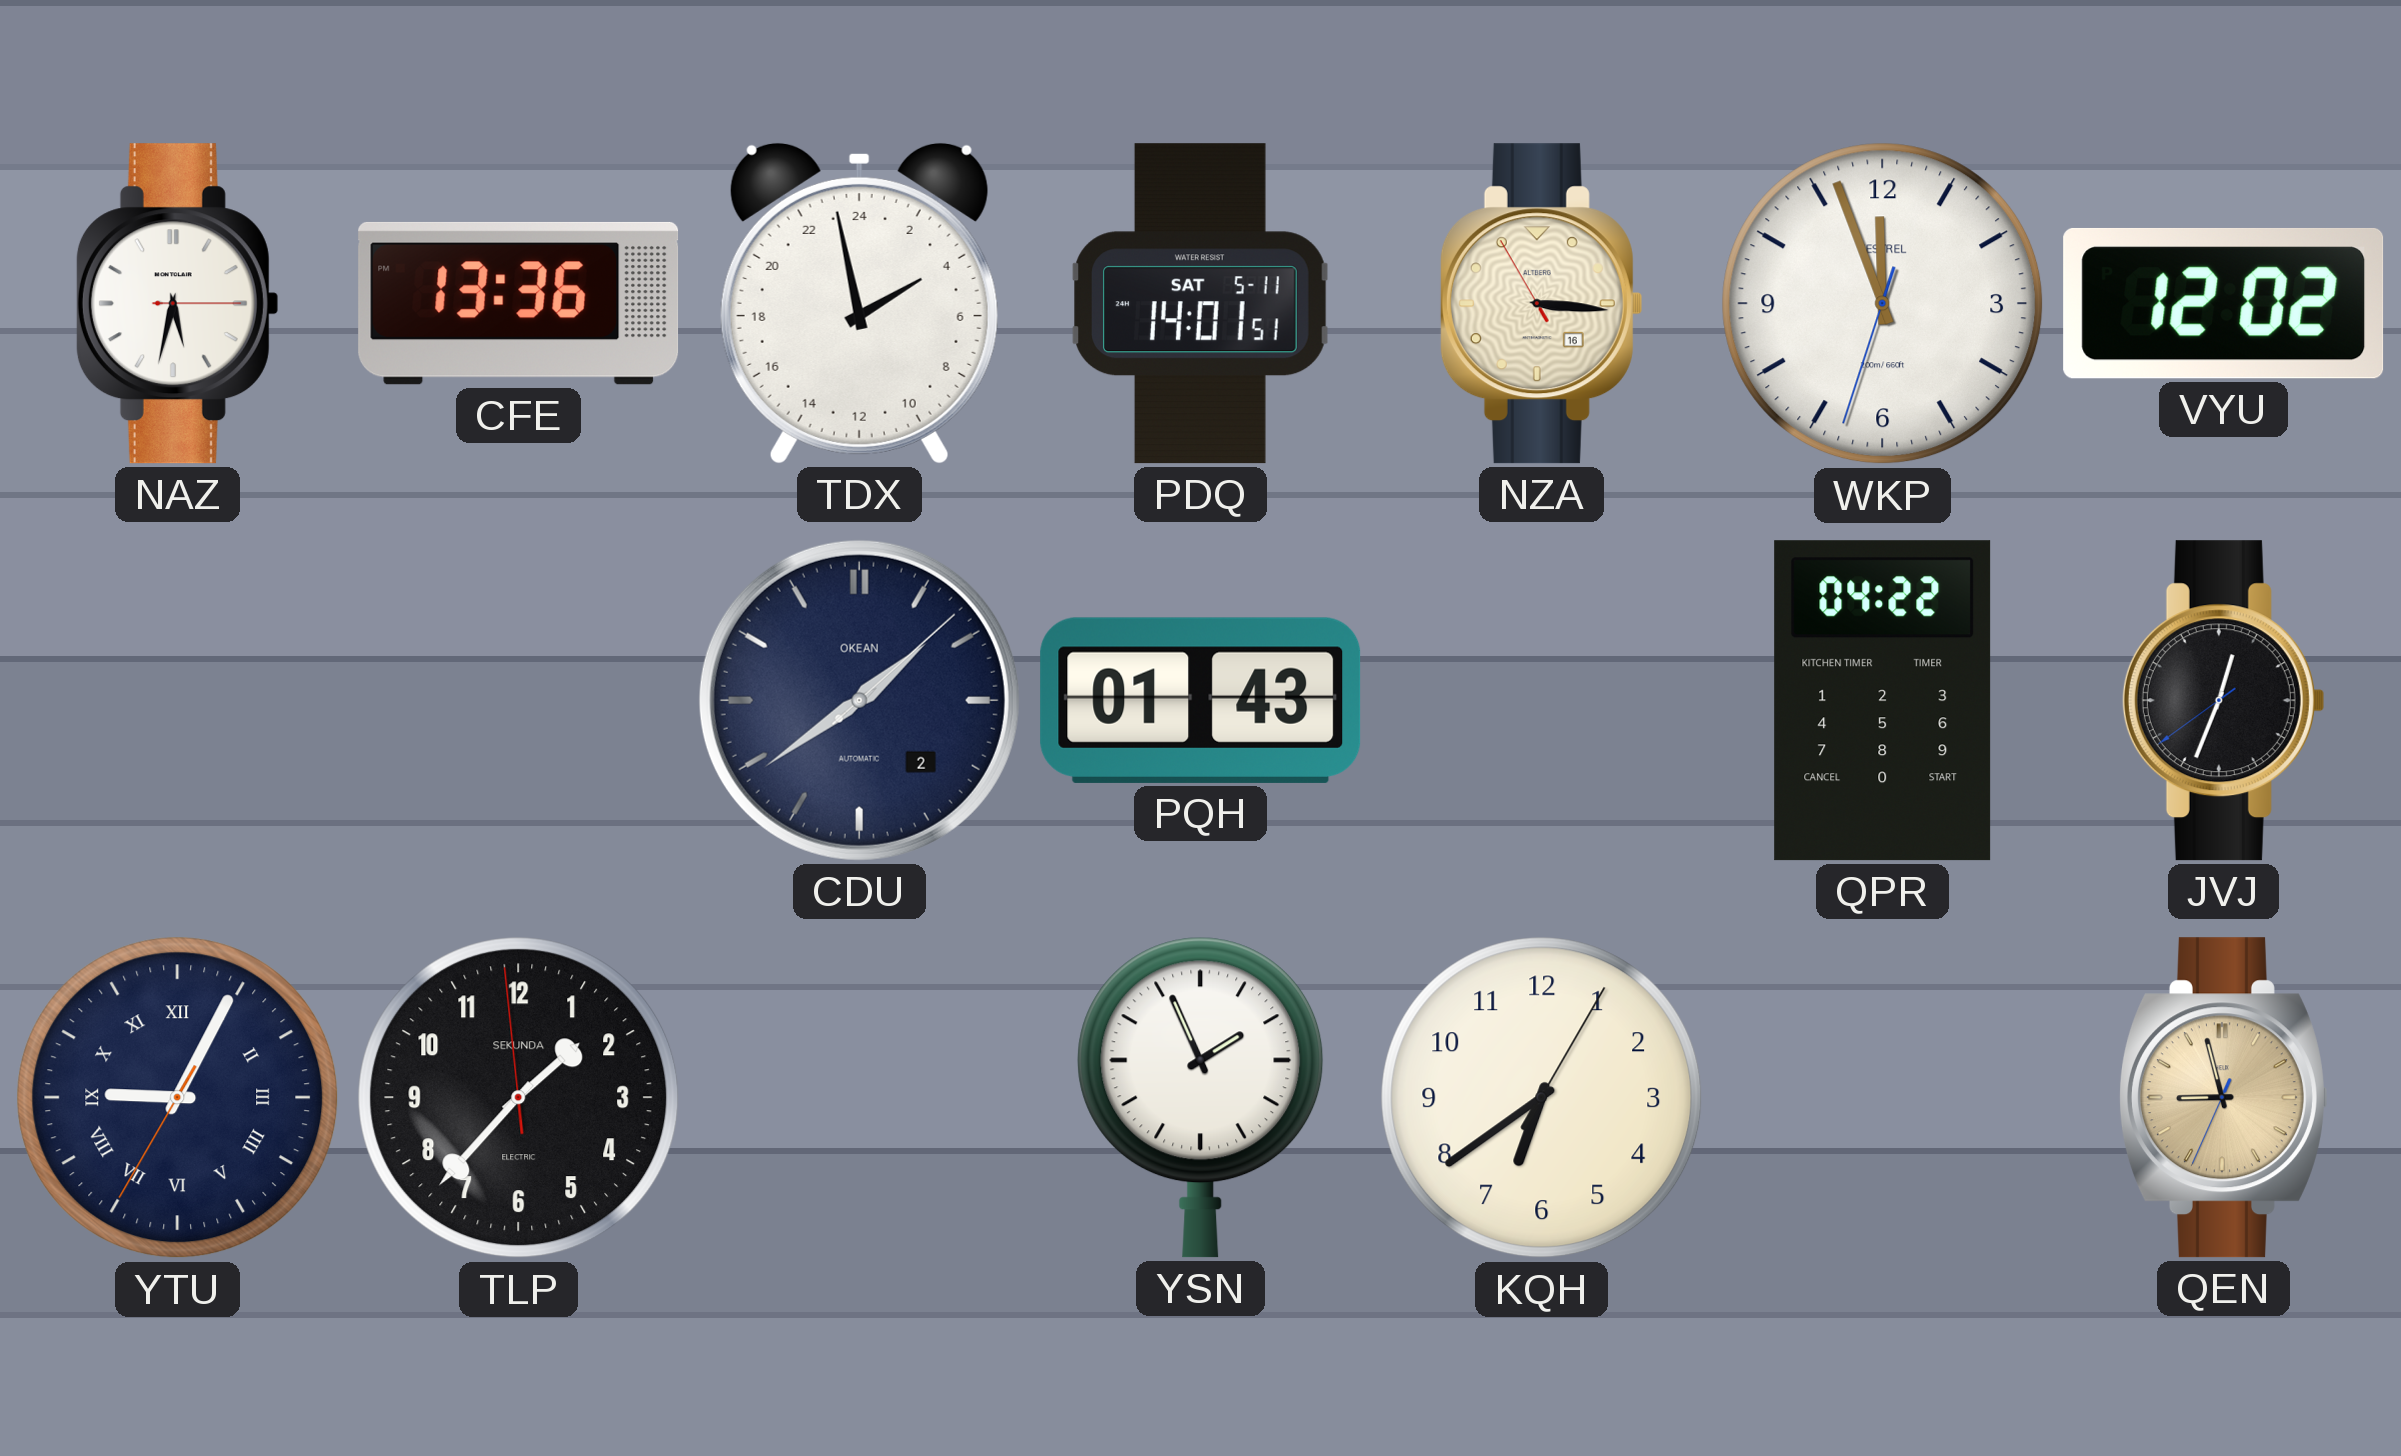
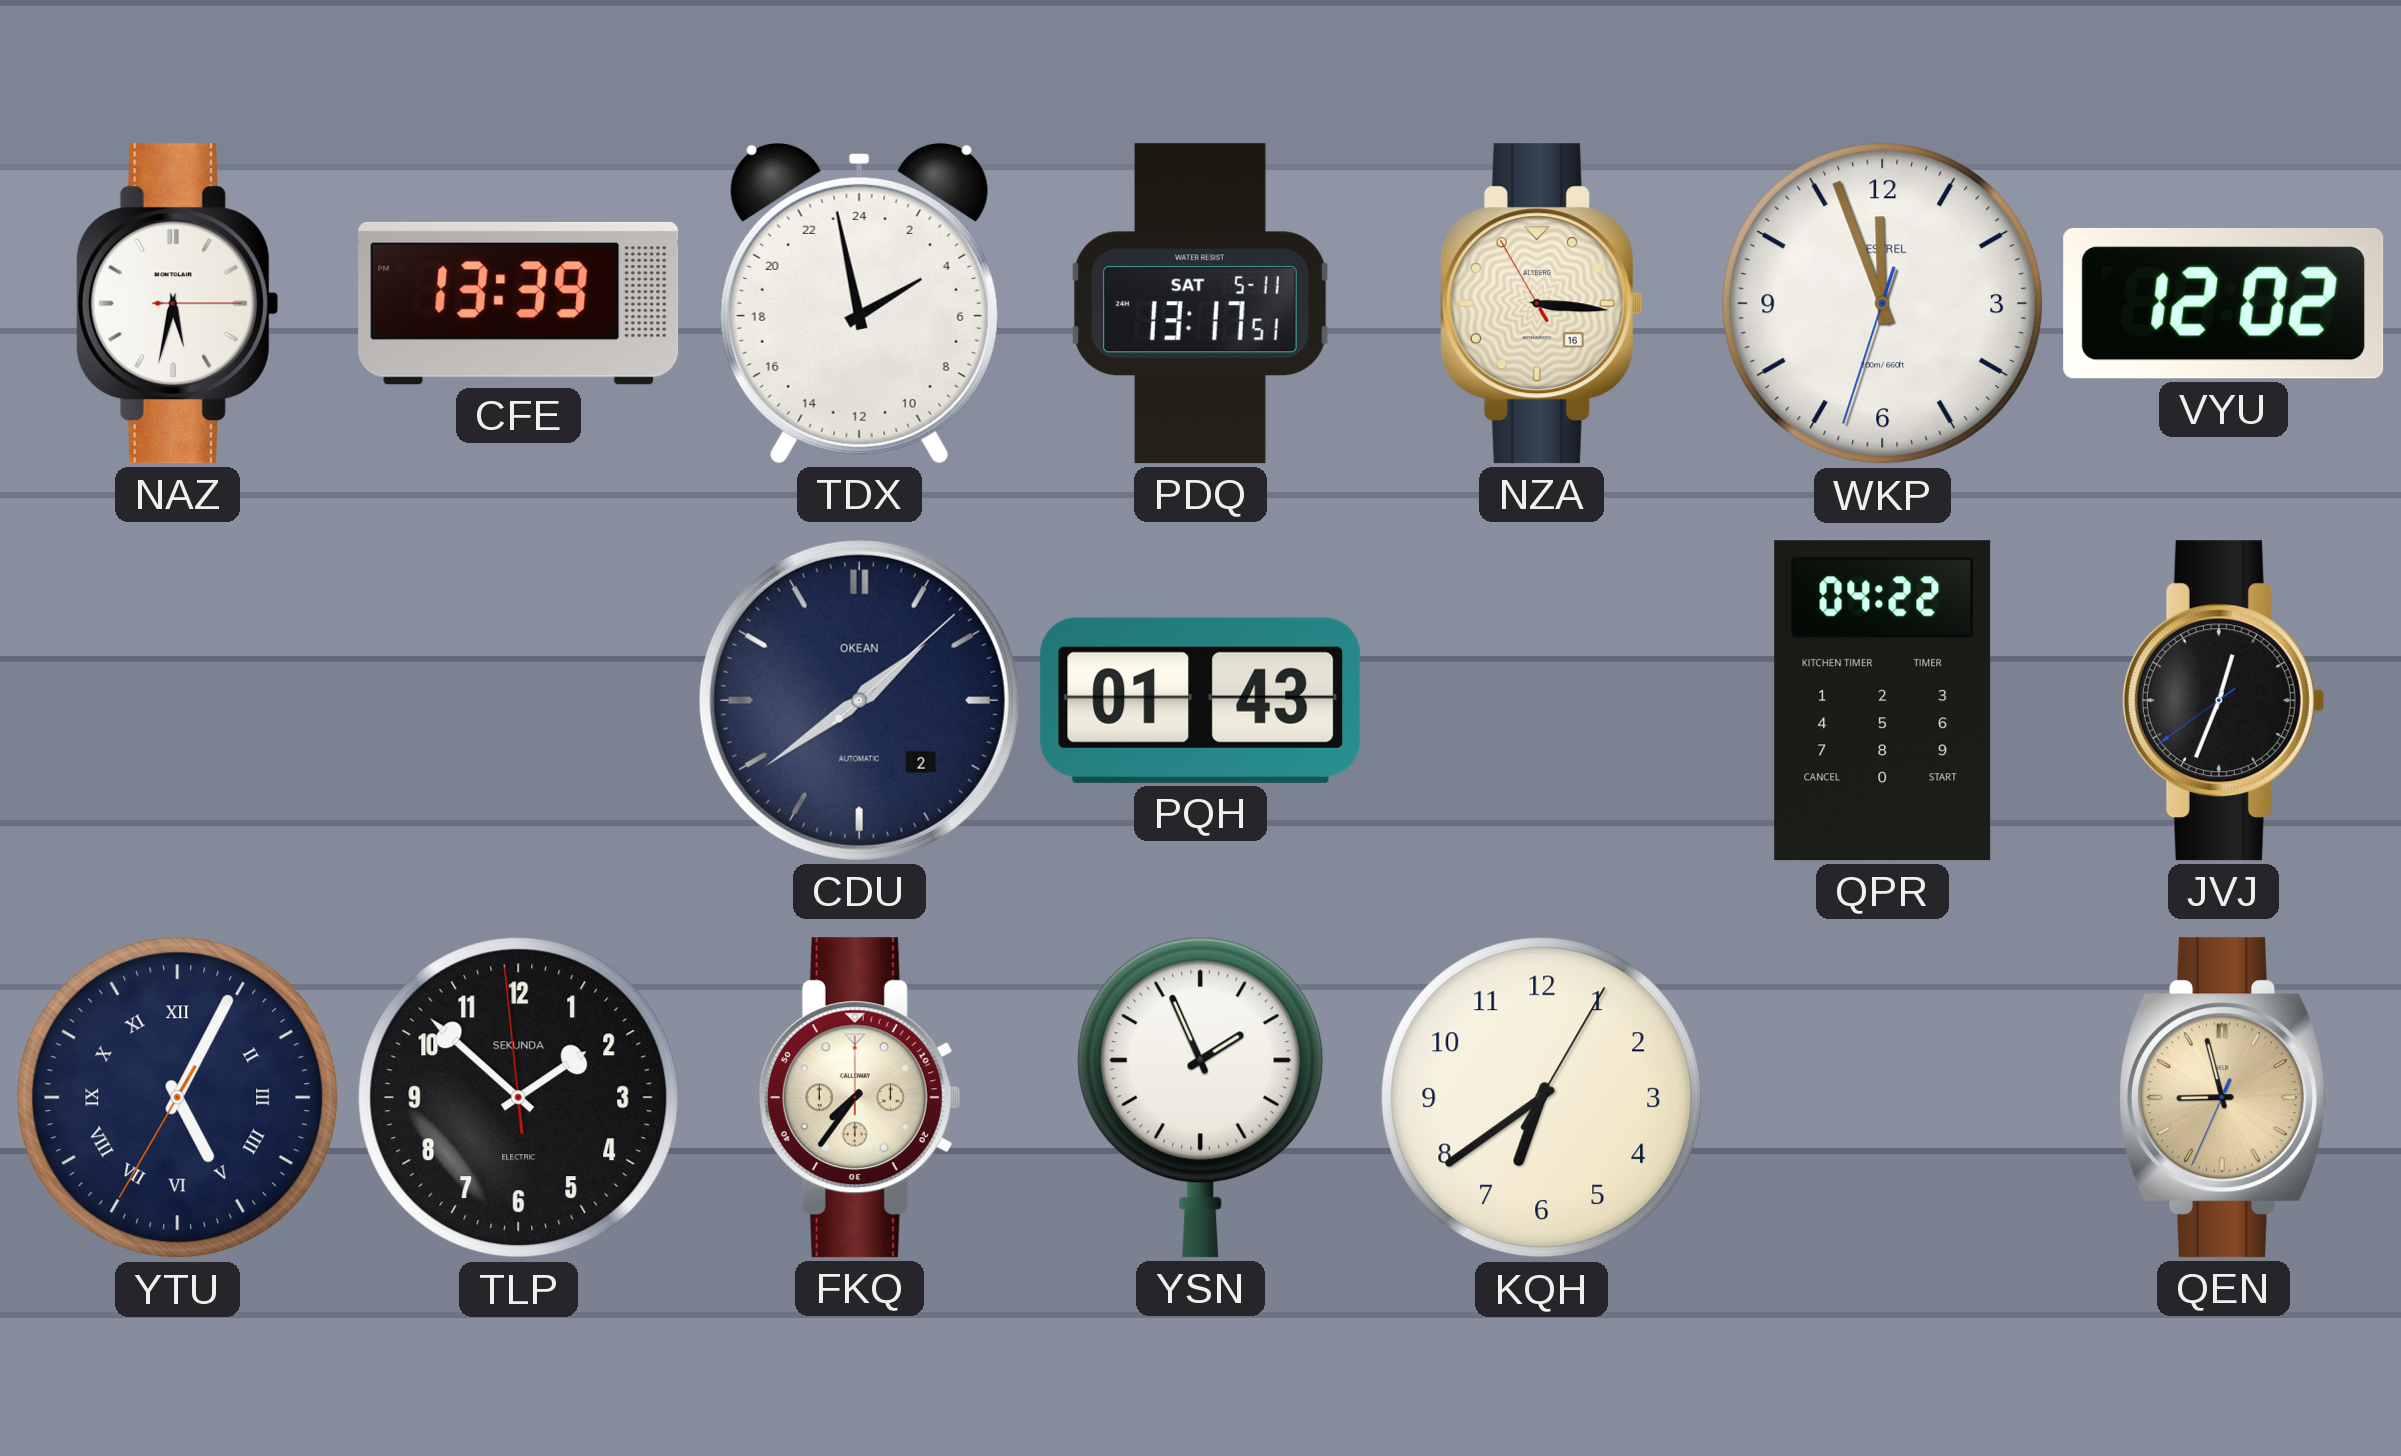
CFE: 13:36 -> 13:39
PDQ: 14:01 -> 13:17
YTU: 9:04 -> 5:04
TLP: 1:36 -> 1:51
FKQ: none -> 7:36
